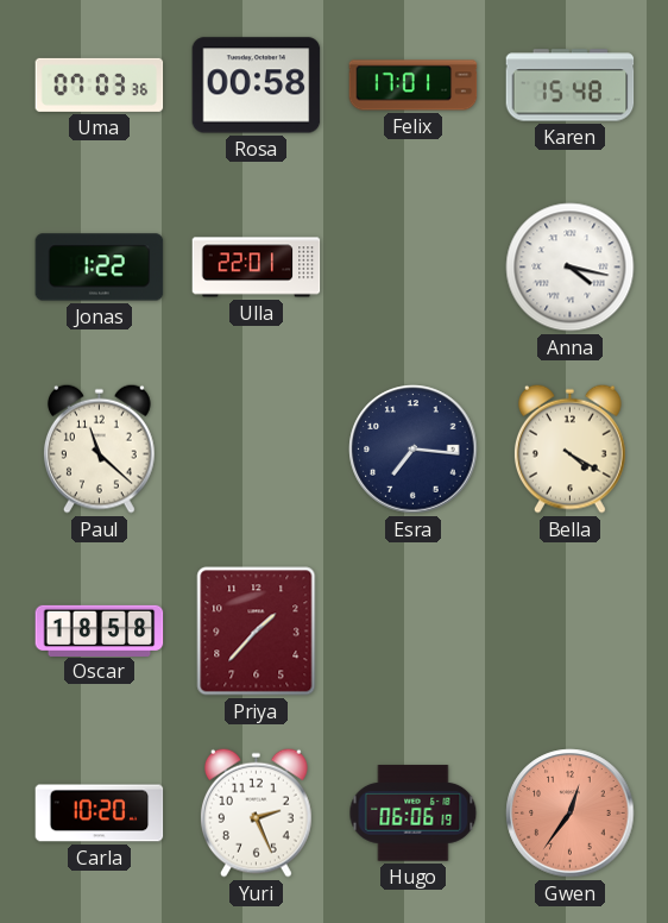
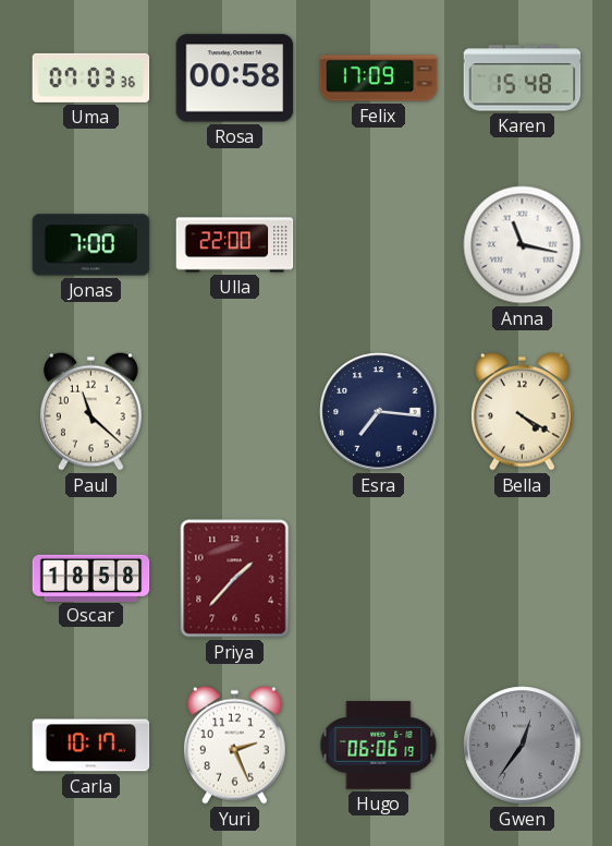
Felix: 17:01 -> 17:09
Jonas: 1:22 -> 7:00
Ulla: 22:01 -> 22:00
Anna: 4:17 -> 11:17
Carla: 10:20 -> 10:17
Gwen dial: salmon -> grey
